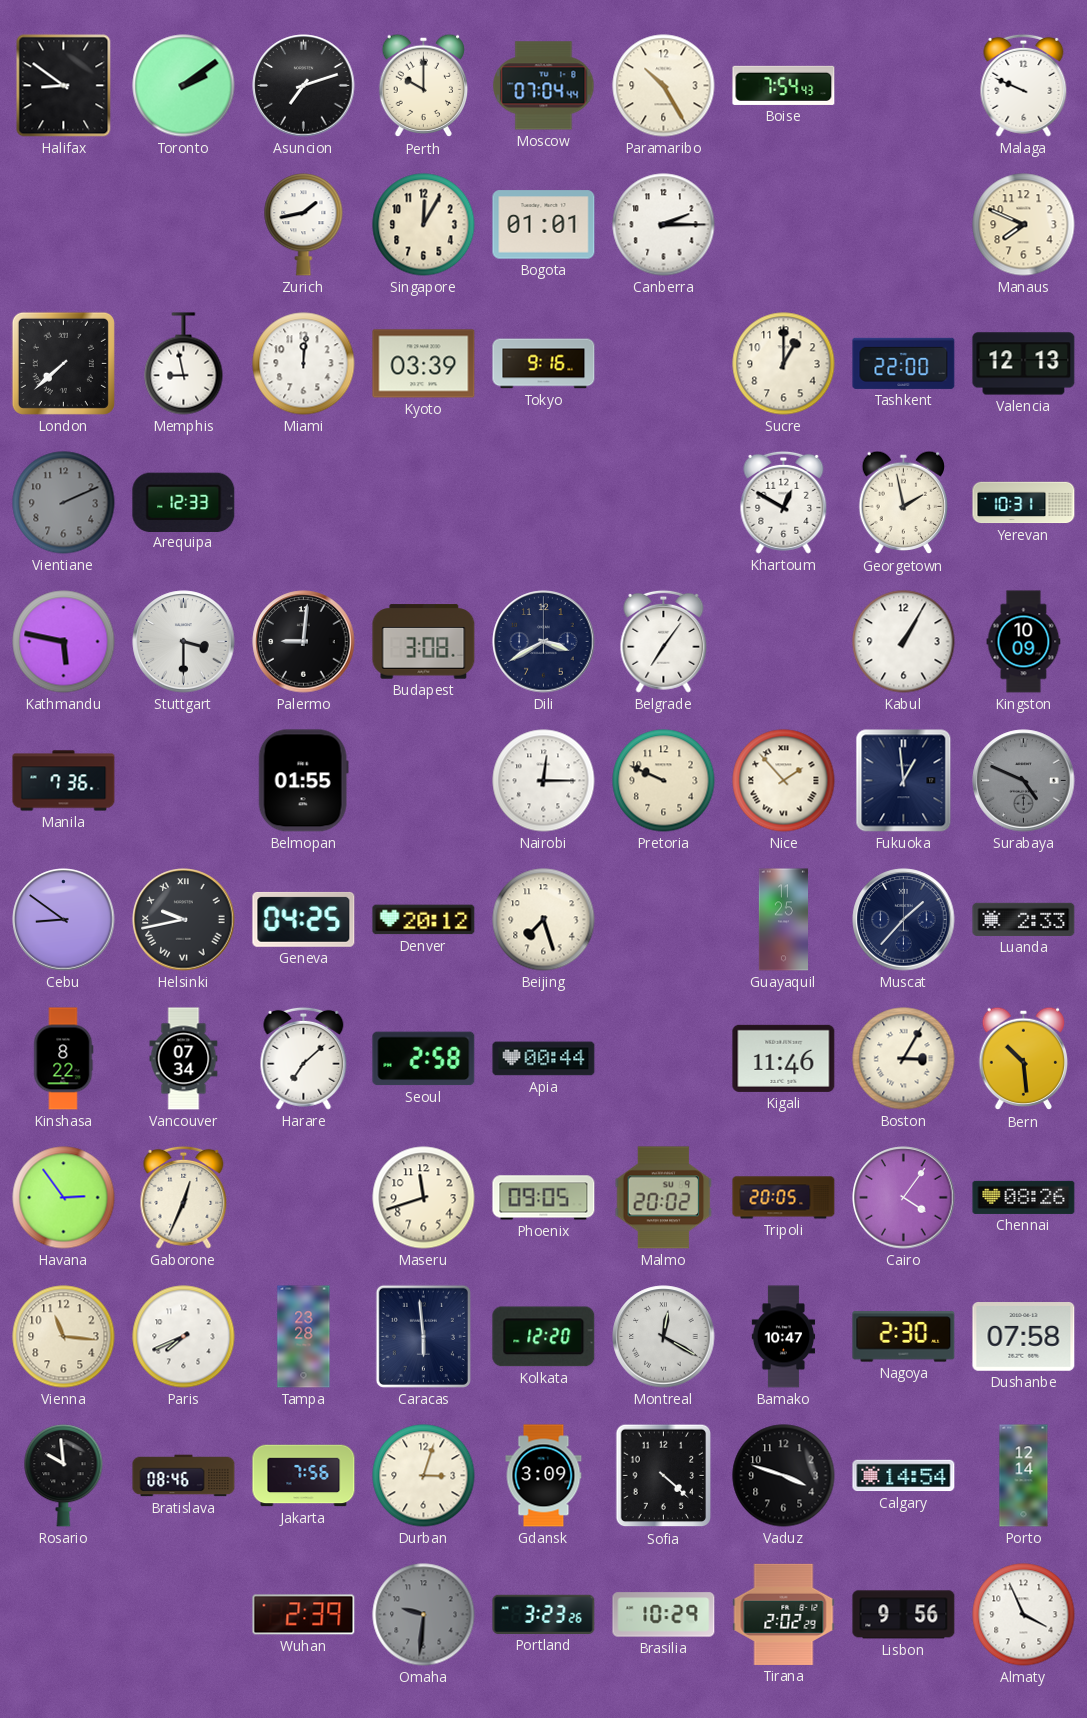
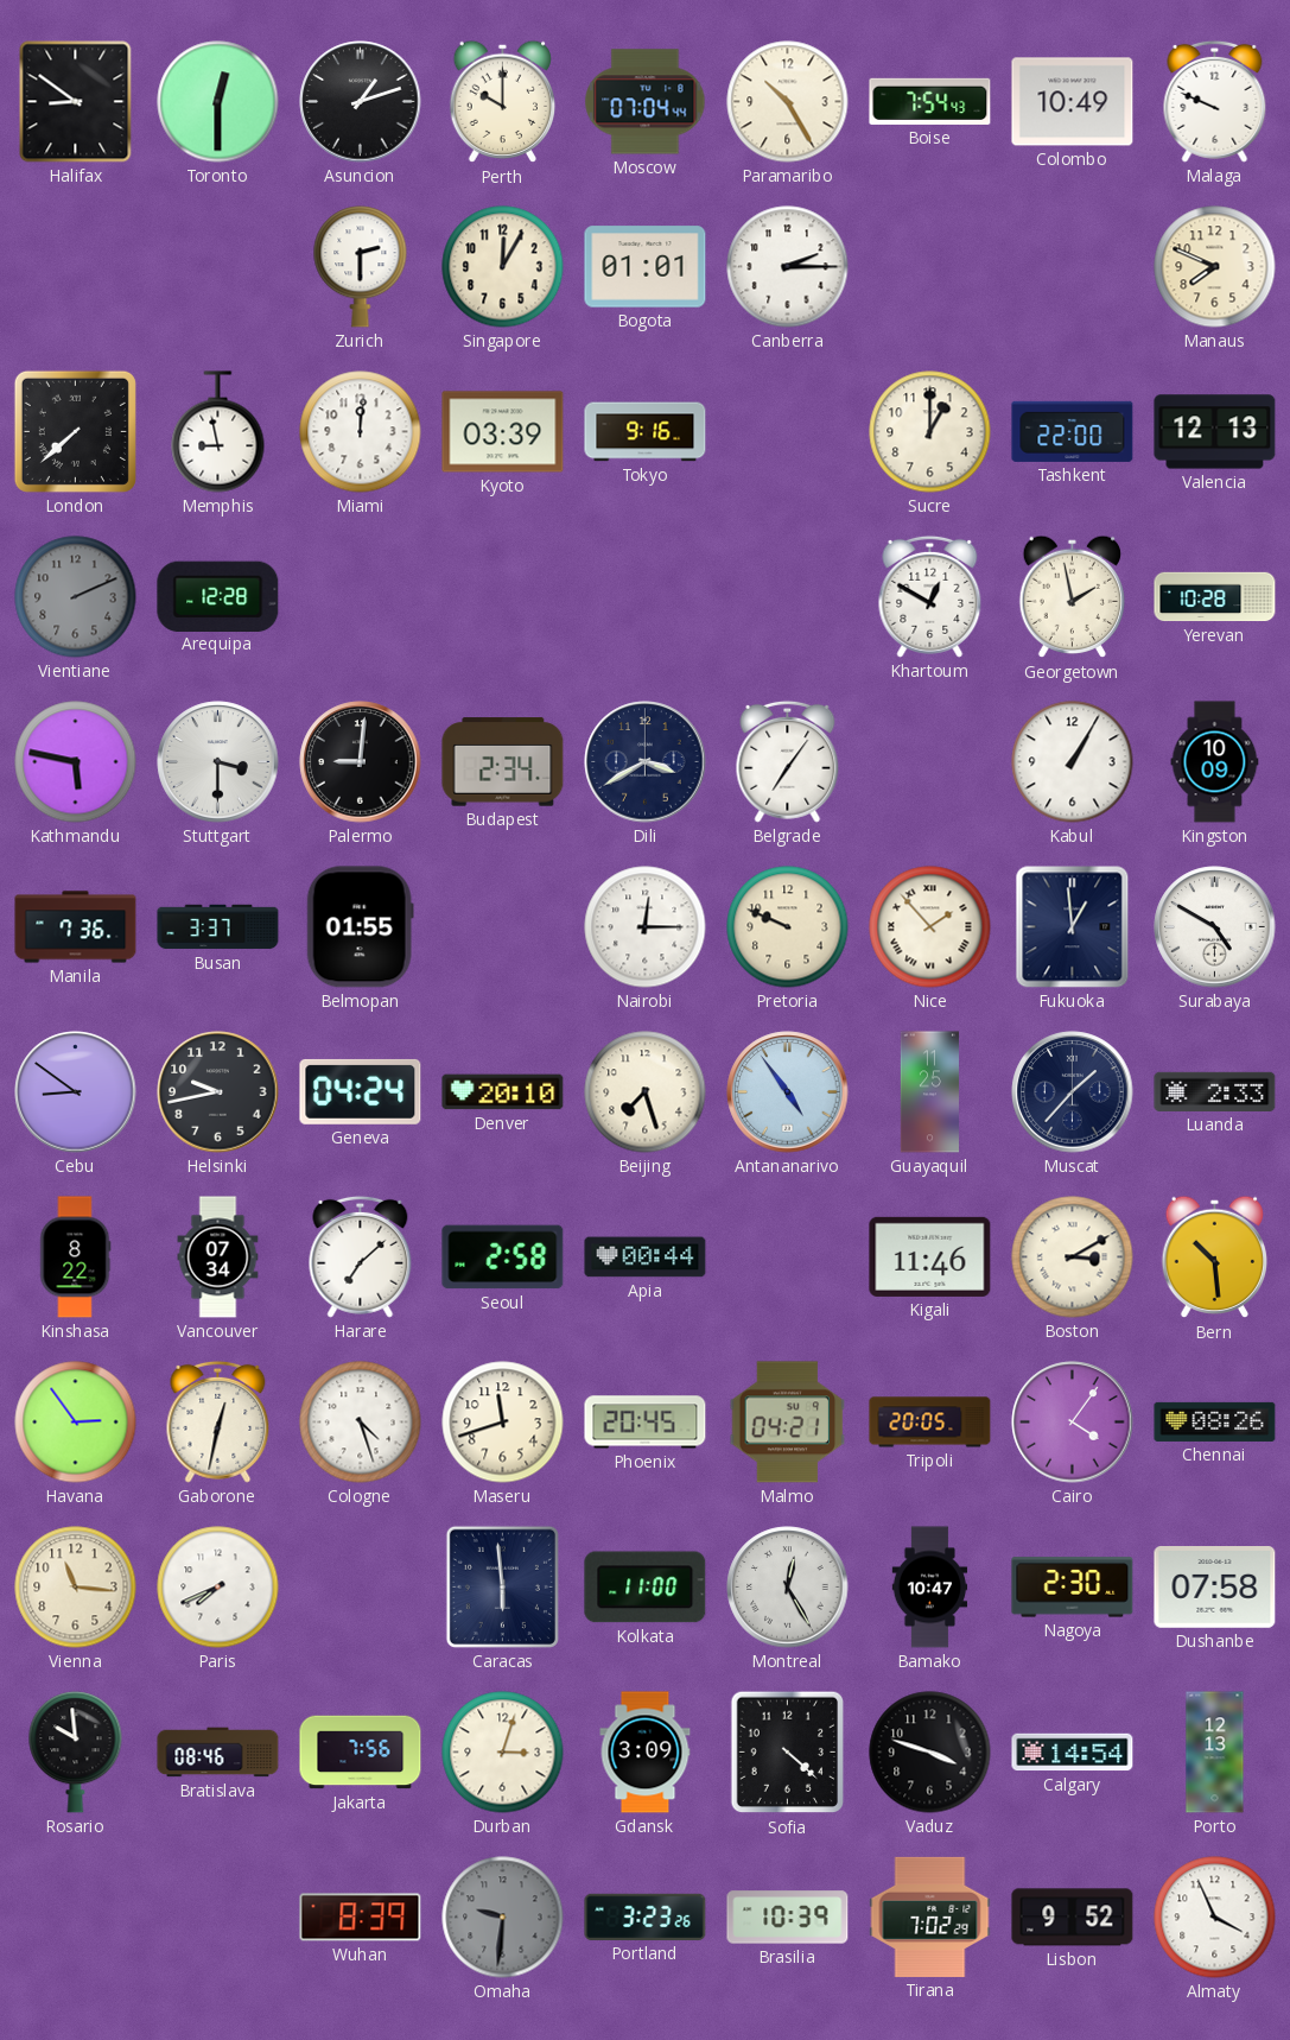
Toronto: 2:09 -> 12:30
Asuncion: 7:12 -> 1:12
Colombo: none -> 10:49
Zurich: 1:43 -> 2:30
Arequipa: 12:33 -> 12:28
Yerevan: 10:31 -> 10:28
Budapest: 3:08 -> 2:34
Busan: none -> 3:37
Surabaya: 4:49 -> 4:50
Surabaya dial: grey -> white
Helsinki numerals: Roman -> Arabic
Geneva: 04:25 -> 04:24
Denver: 20:12 -> 20:10
Antananarivo: none -> 4:54
Boston: 3:05 -> 3:10
Gaborone: 12:34 -> 12:32
Cologne: none -> 4:27
Phoenix: 09:05 -> 20:45
Malmo: 20:02 -> 04:21
Tampa: 23:28 -> none
Kolkata: 12:20 -> 11:00
Montreal: 12:20 -> 12:25
Porto: 12:14 -> 12:13
Wuhan: 2:39 -> 8:39
Brasilia: 10:29 -> 10:39
Tirana: 2:02 -> 7:02
Lisbon: 9:56 -> 9:52
